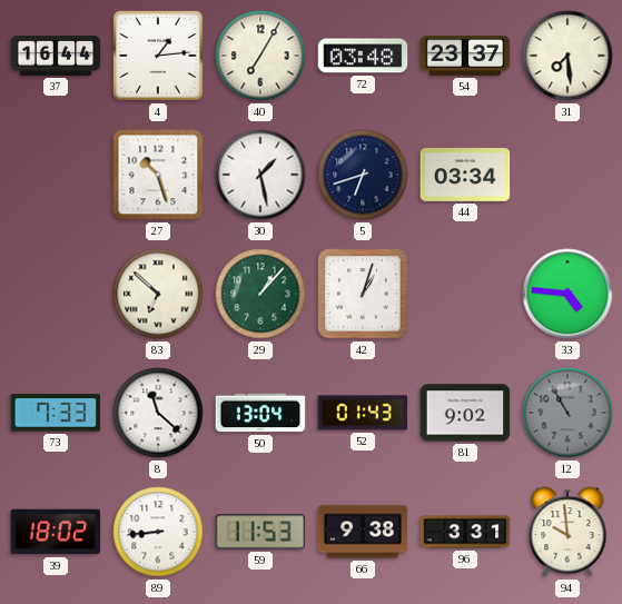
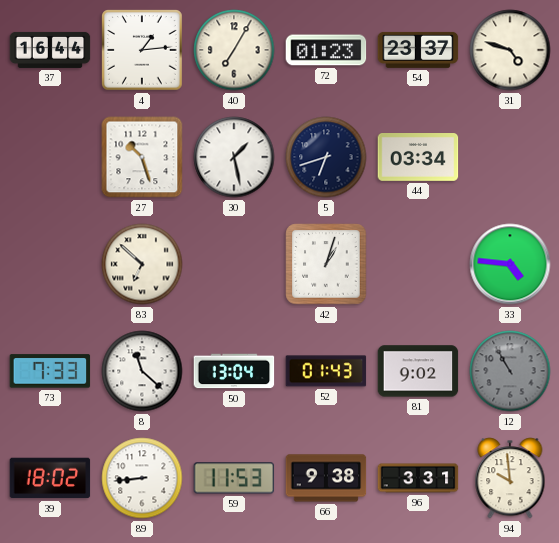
72: 03:48 -> 01:23
31: 7:29 -> 4:48
29: 1:07 -> none
